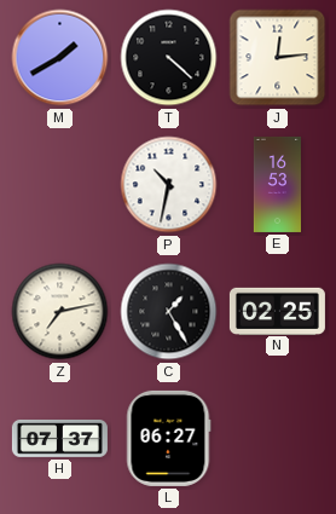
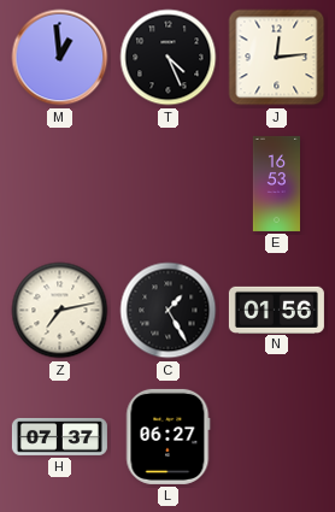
M: 1:40 -> 12:59
T: 4:22 -> 4:26
P: 10:32 -> none
N: 02:25 -> 01:56
